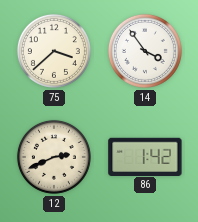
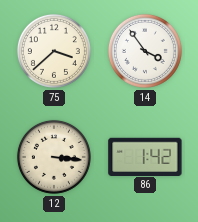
12: 2:41 -> 3:16
